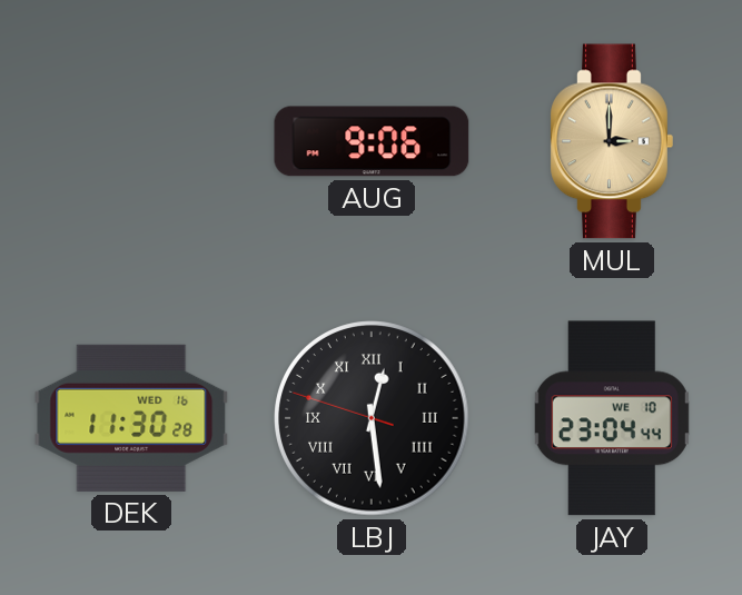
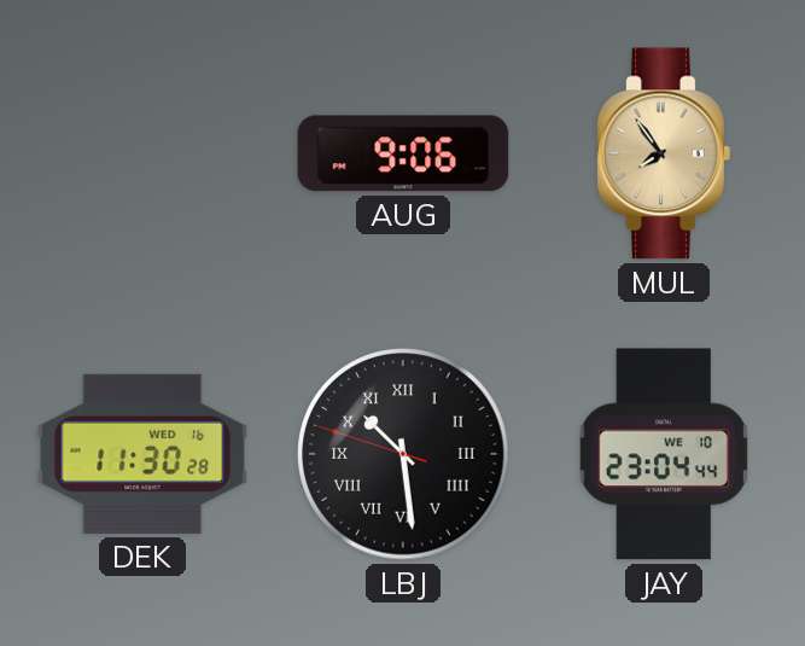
MUL: 3:00 -> 7:54
LBJ: 12:28 -> 10:28
